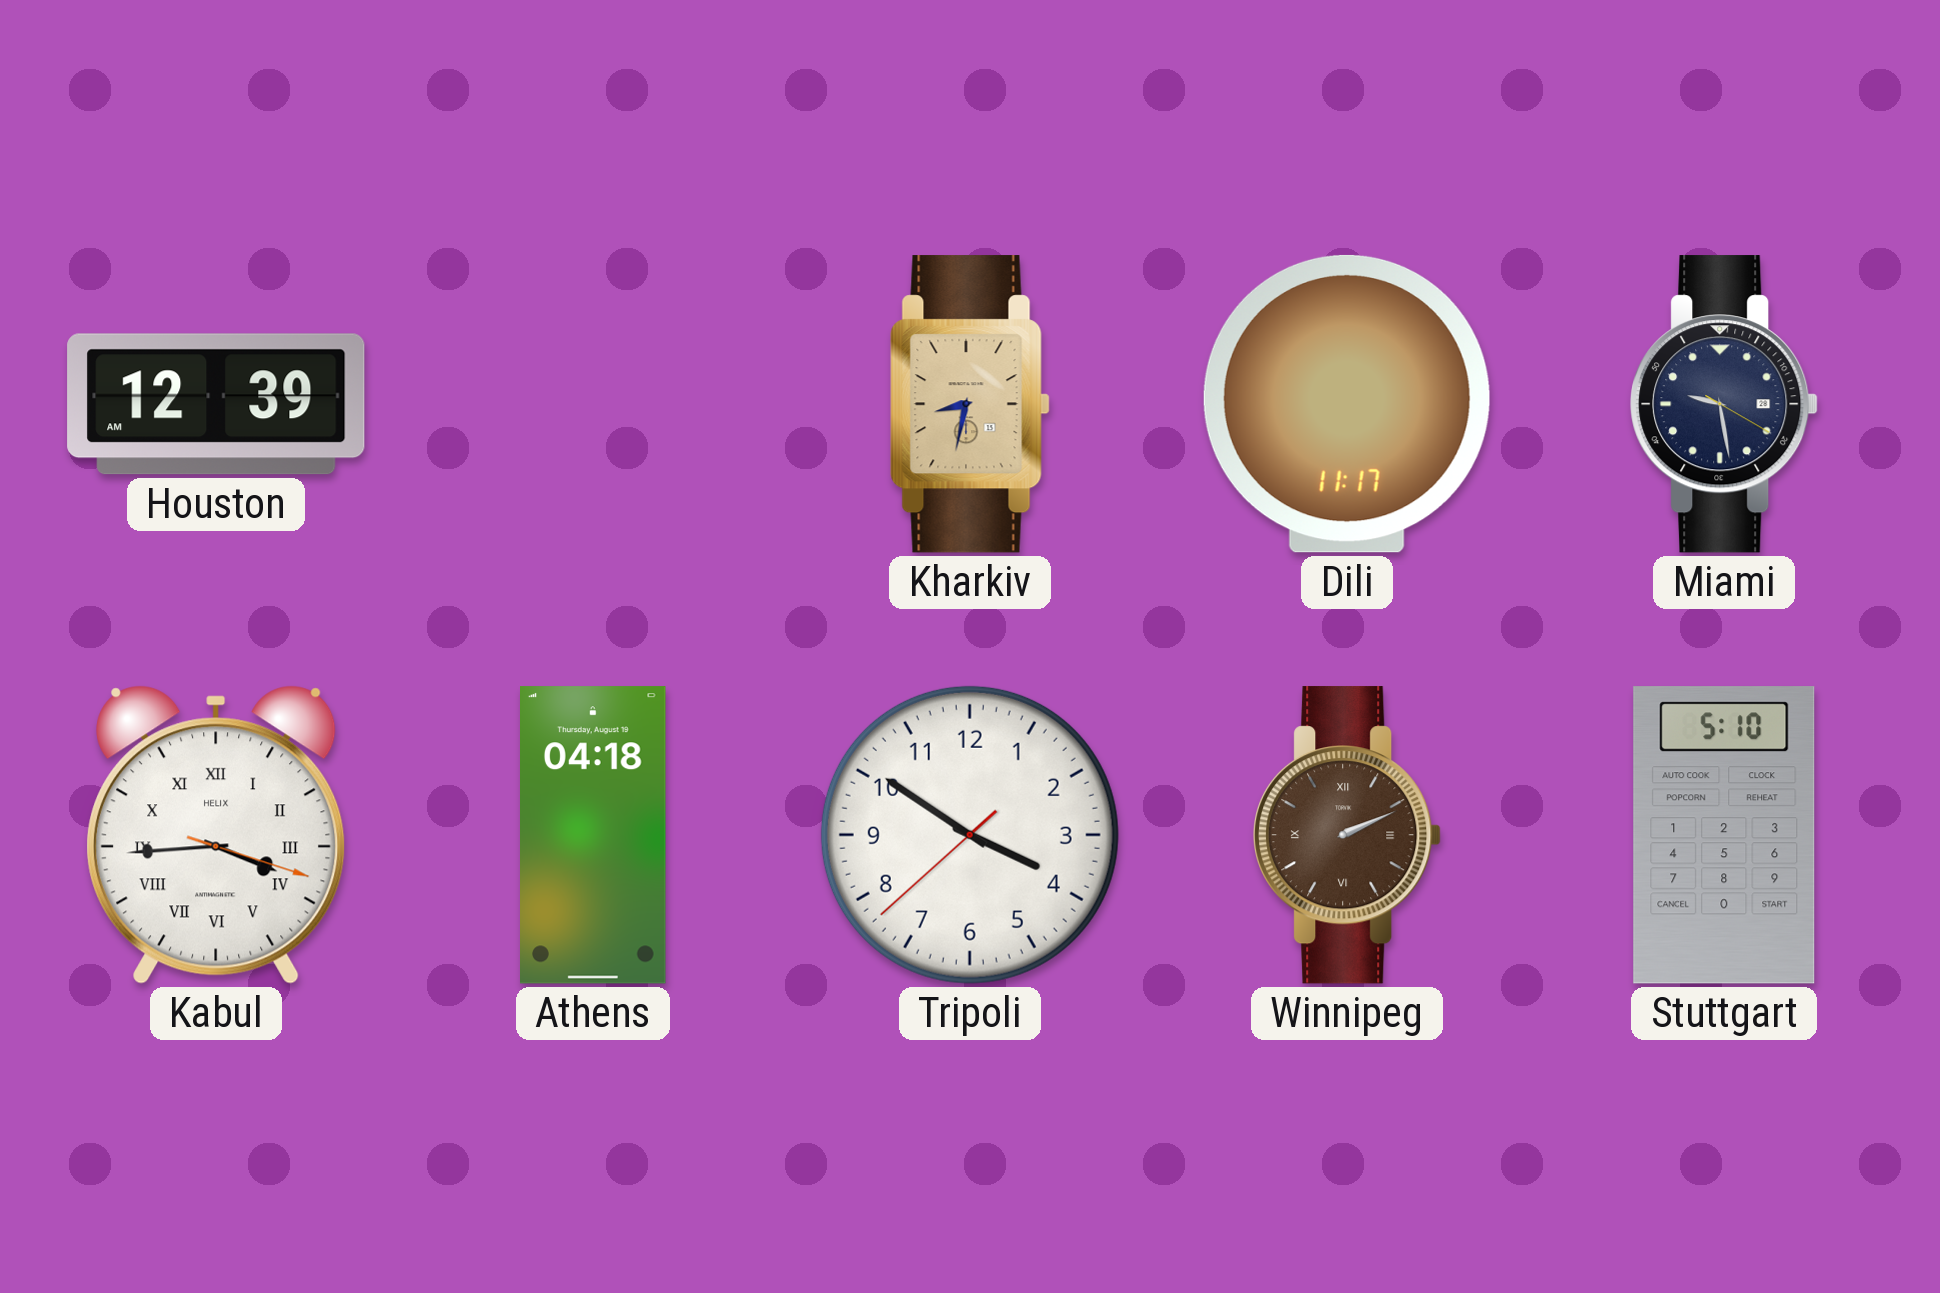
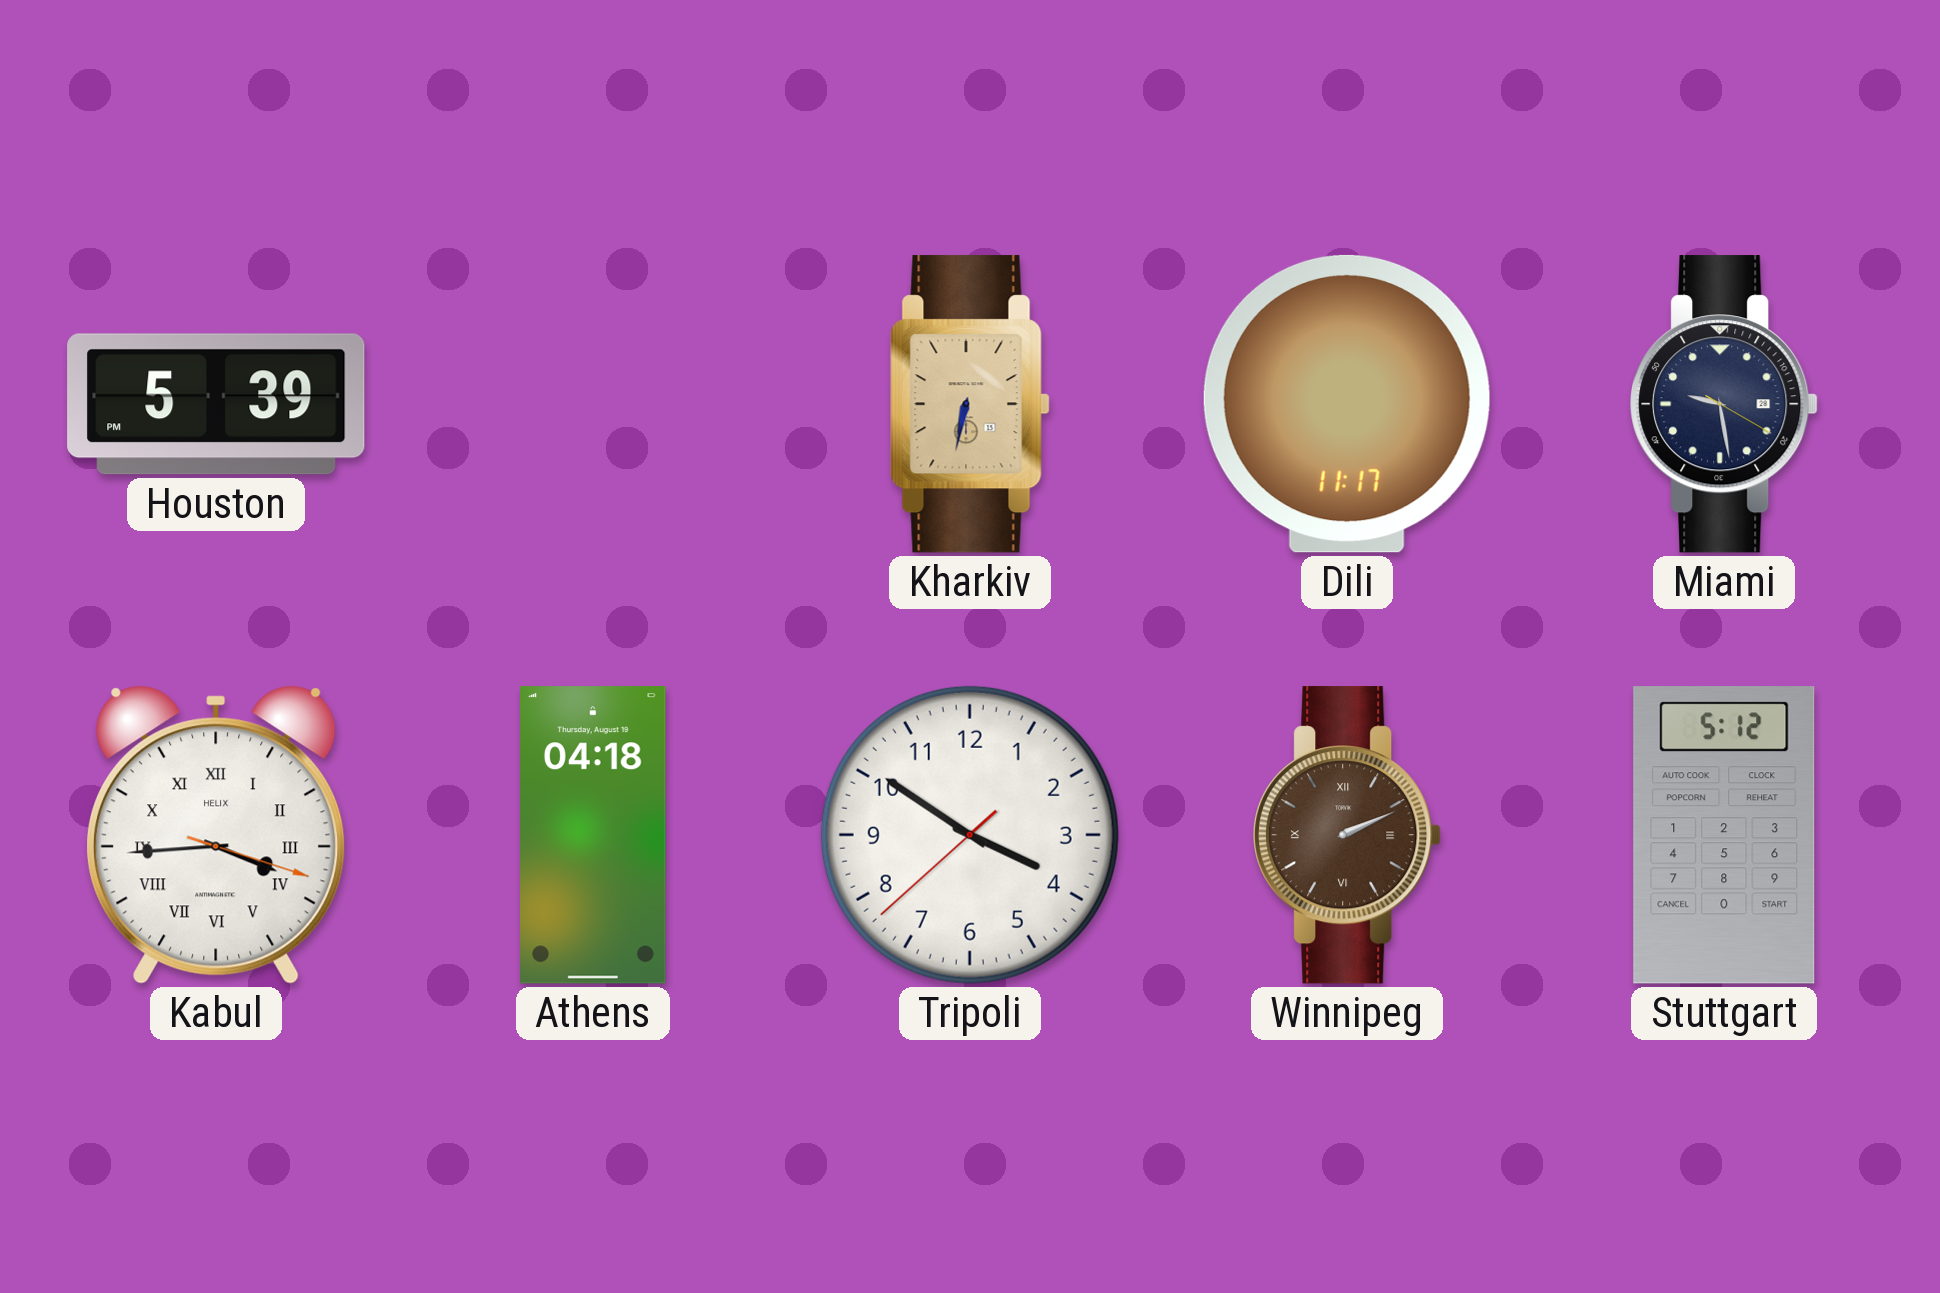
Houston: 12:39 -> 5:39
Kharkiv: 8:32 -> 6:32
Stuttgart: 5:10 -> 5:12
